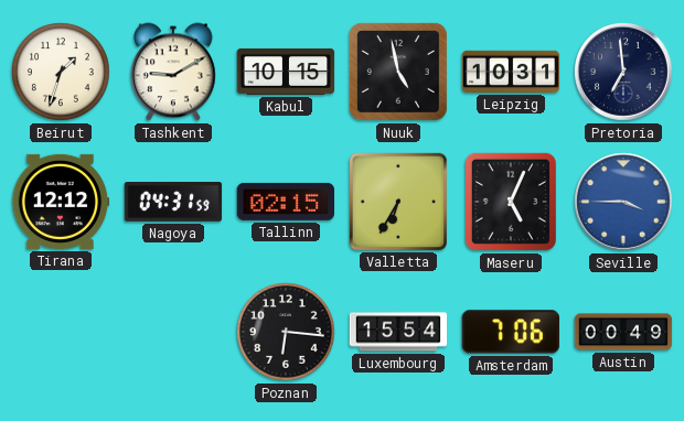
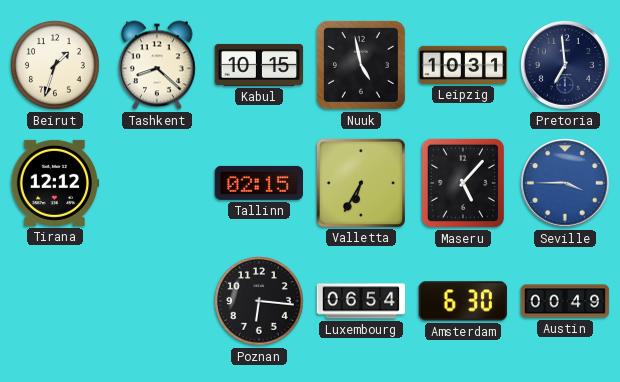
Tashkent: 9:10 -> 8:22
Nagoya: 04:31 -> none
Maseru: 5:04 -> 5:07
Luxembourg: 15:54 -> 06:54
Amsterdam: 7:06 -> 6:30
